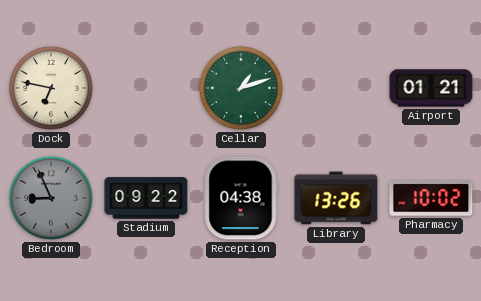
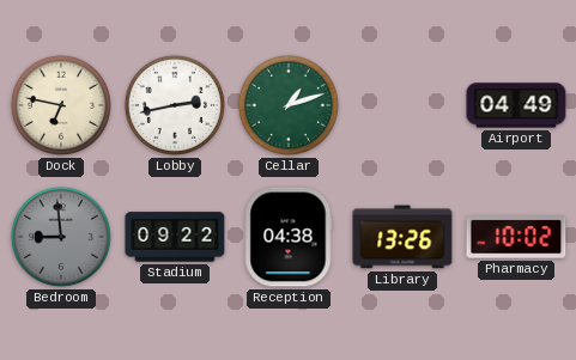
Lobby: none -> 2:43
Airport: 01:21 -> 04:49
Bedroom: 8:56 -> 8:59
